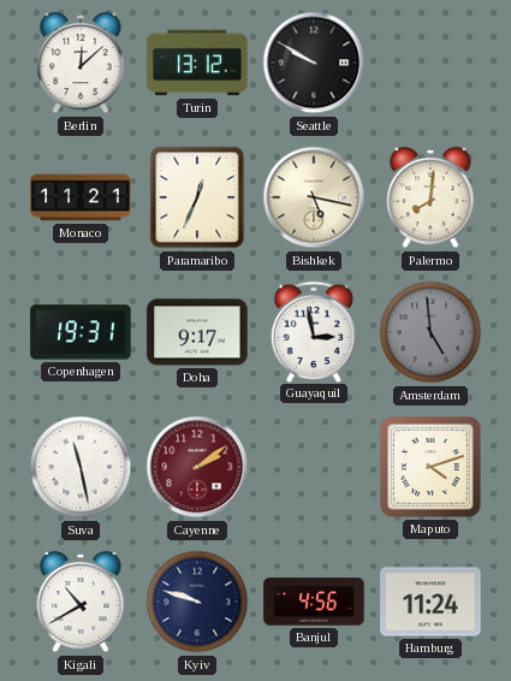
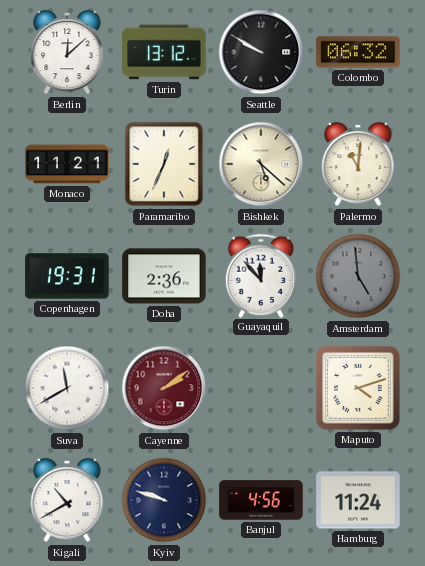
Colombo: none -> 06:32
Bishkek: 5:17 -> 5:22
Palermo: 8:01 -> 11:01
Doha: 9:17 -> 2:36
Guayaquil: 2:58 -> 11:53
Suva: 11:28 -> 11:40
